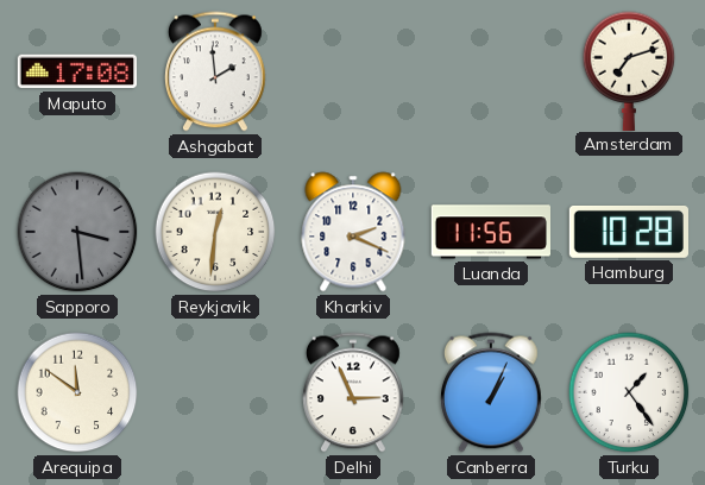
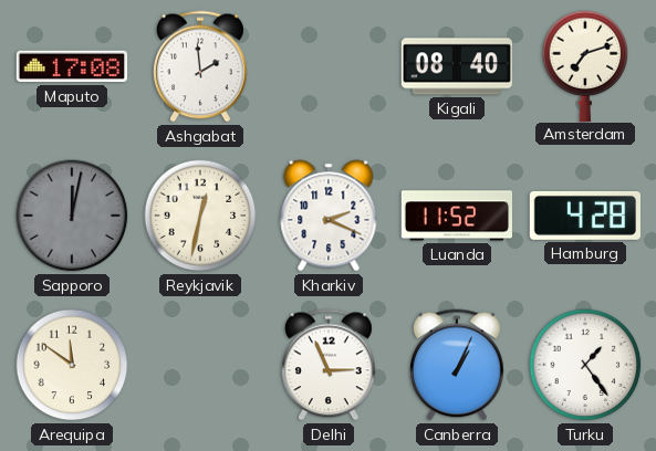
Kigali: none -> 08:40
Sapporo: 3:29 -> 12:02
Reykjavik: 12:31 -> 12:32
Luanda: 11:56 -> 11:52
Hamburg: 10:28 -> 4:28
